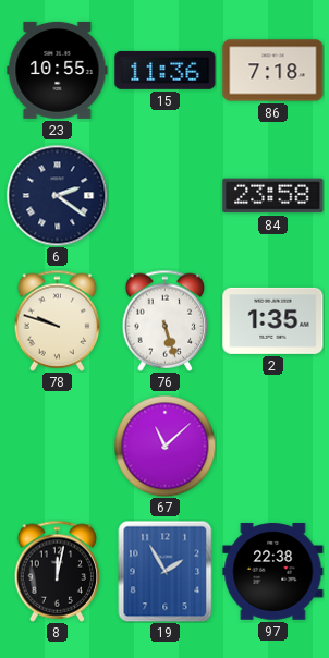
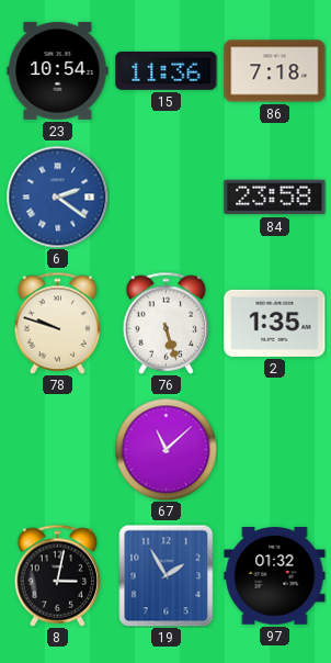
23: 10:55 -> 10:54
6 dial: navy -> blue
8: 12:02 -> 3:02
97: 22:38 -> 01:32
